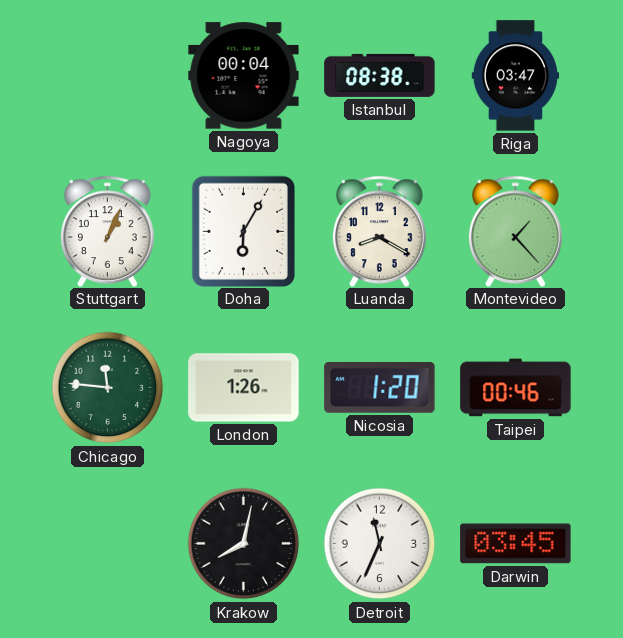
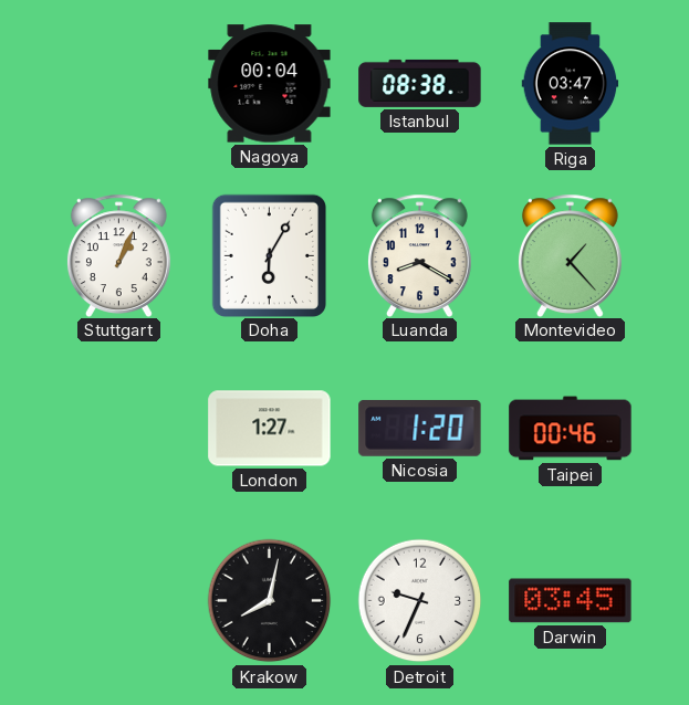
Chicago: 11:46 -> none
London: 1:26 -> 1:27
Detroit: 11:34 -> 9:34
